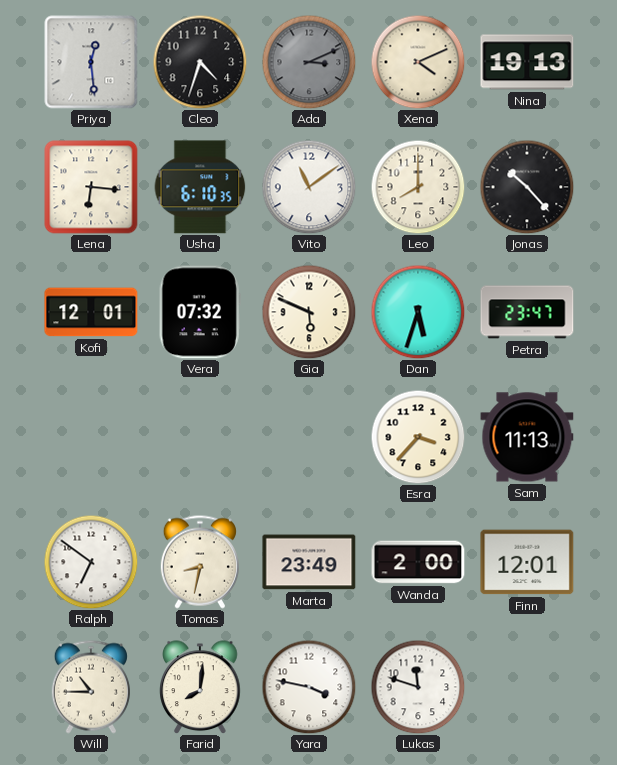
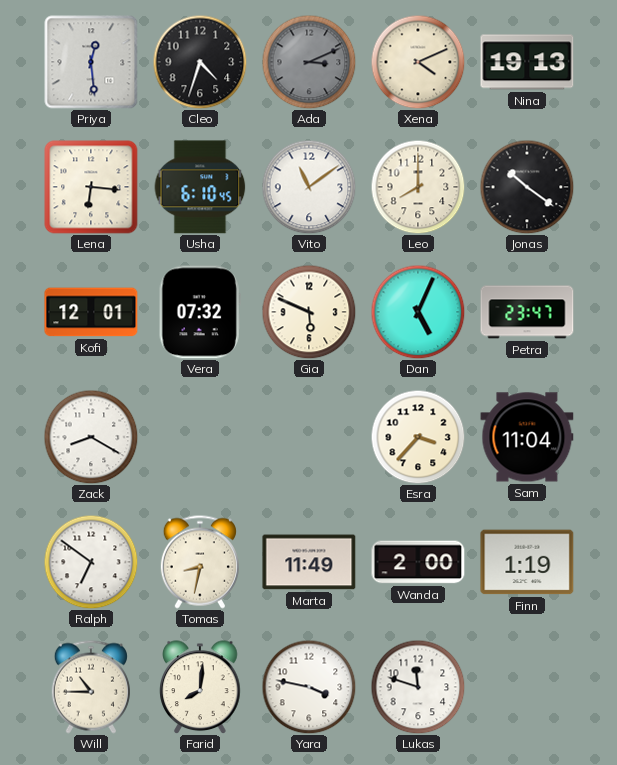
Usha: 6:10:35 -> 6:10:45
Jonas: 10:23 -> 10:21
Dan: 5:33 -> 5:04
Zack: none -> 8:20
Sam: 11:13 -> 11:04
Marta: 23:49 -> 11:49
Finn: 12:01 -> 1:19
